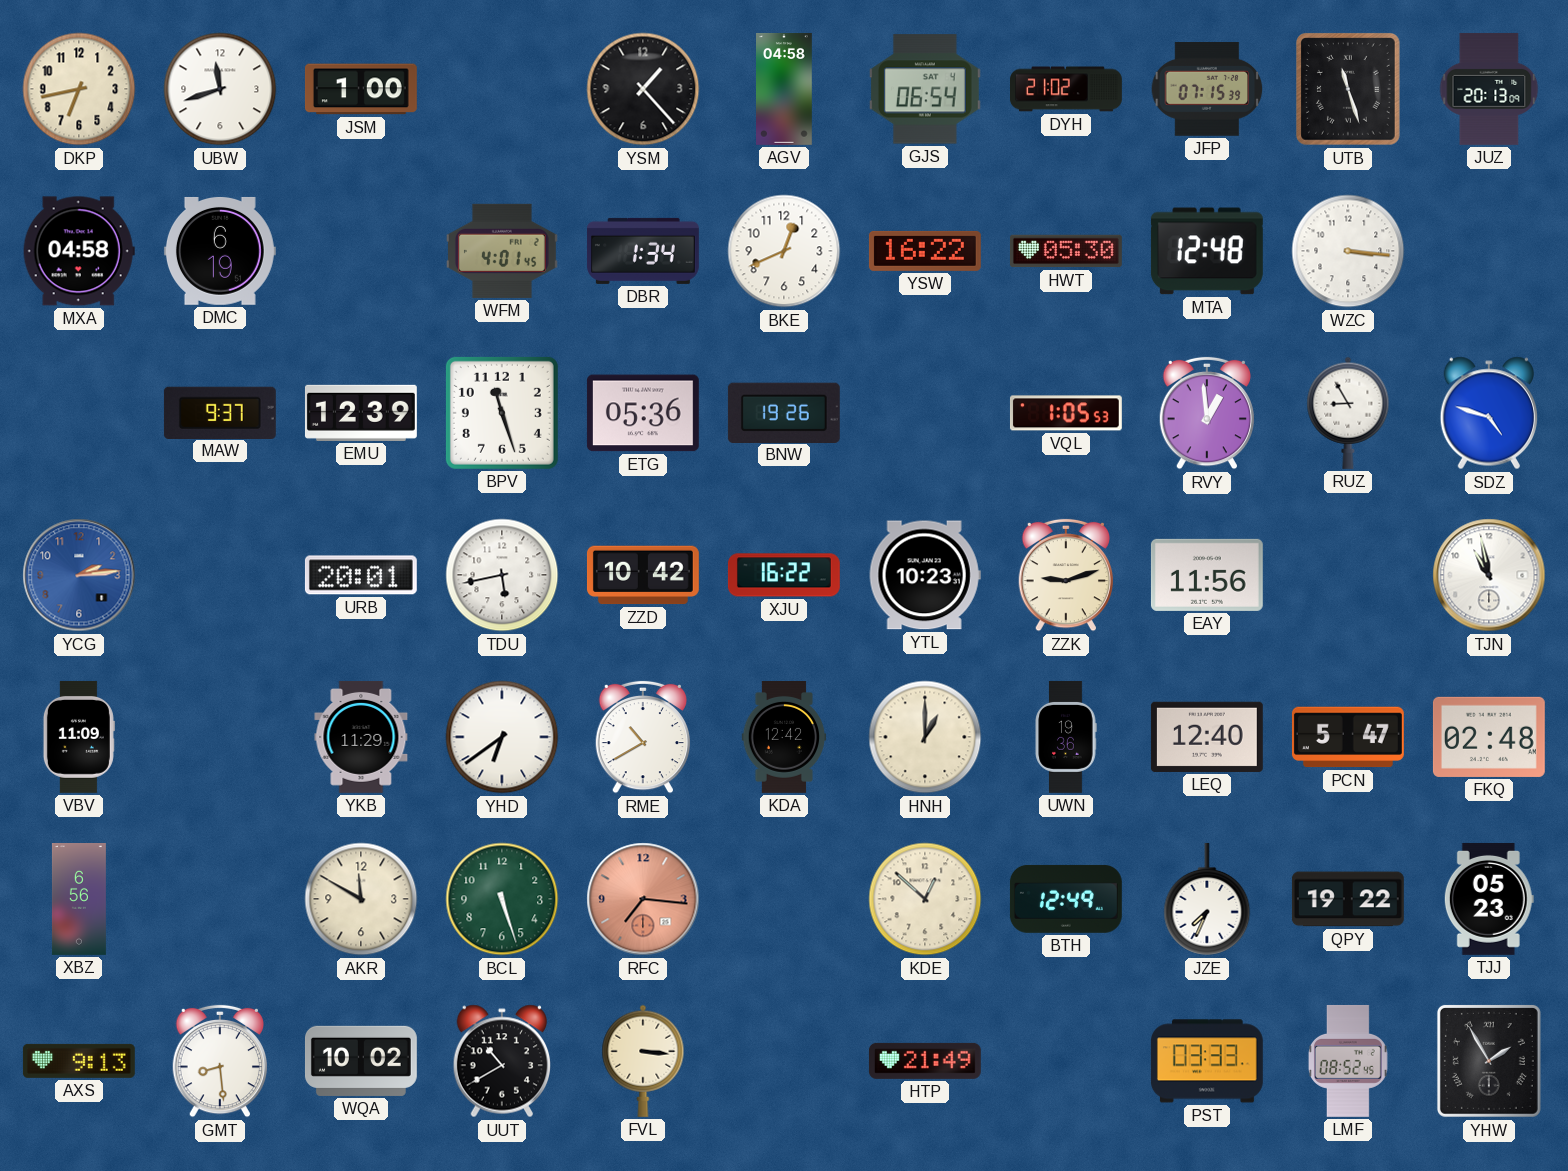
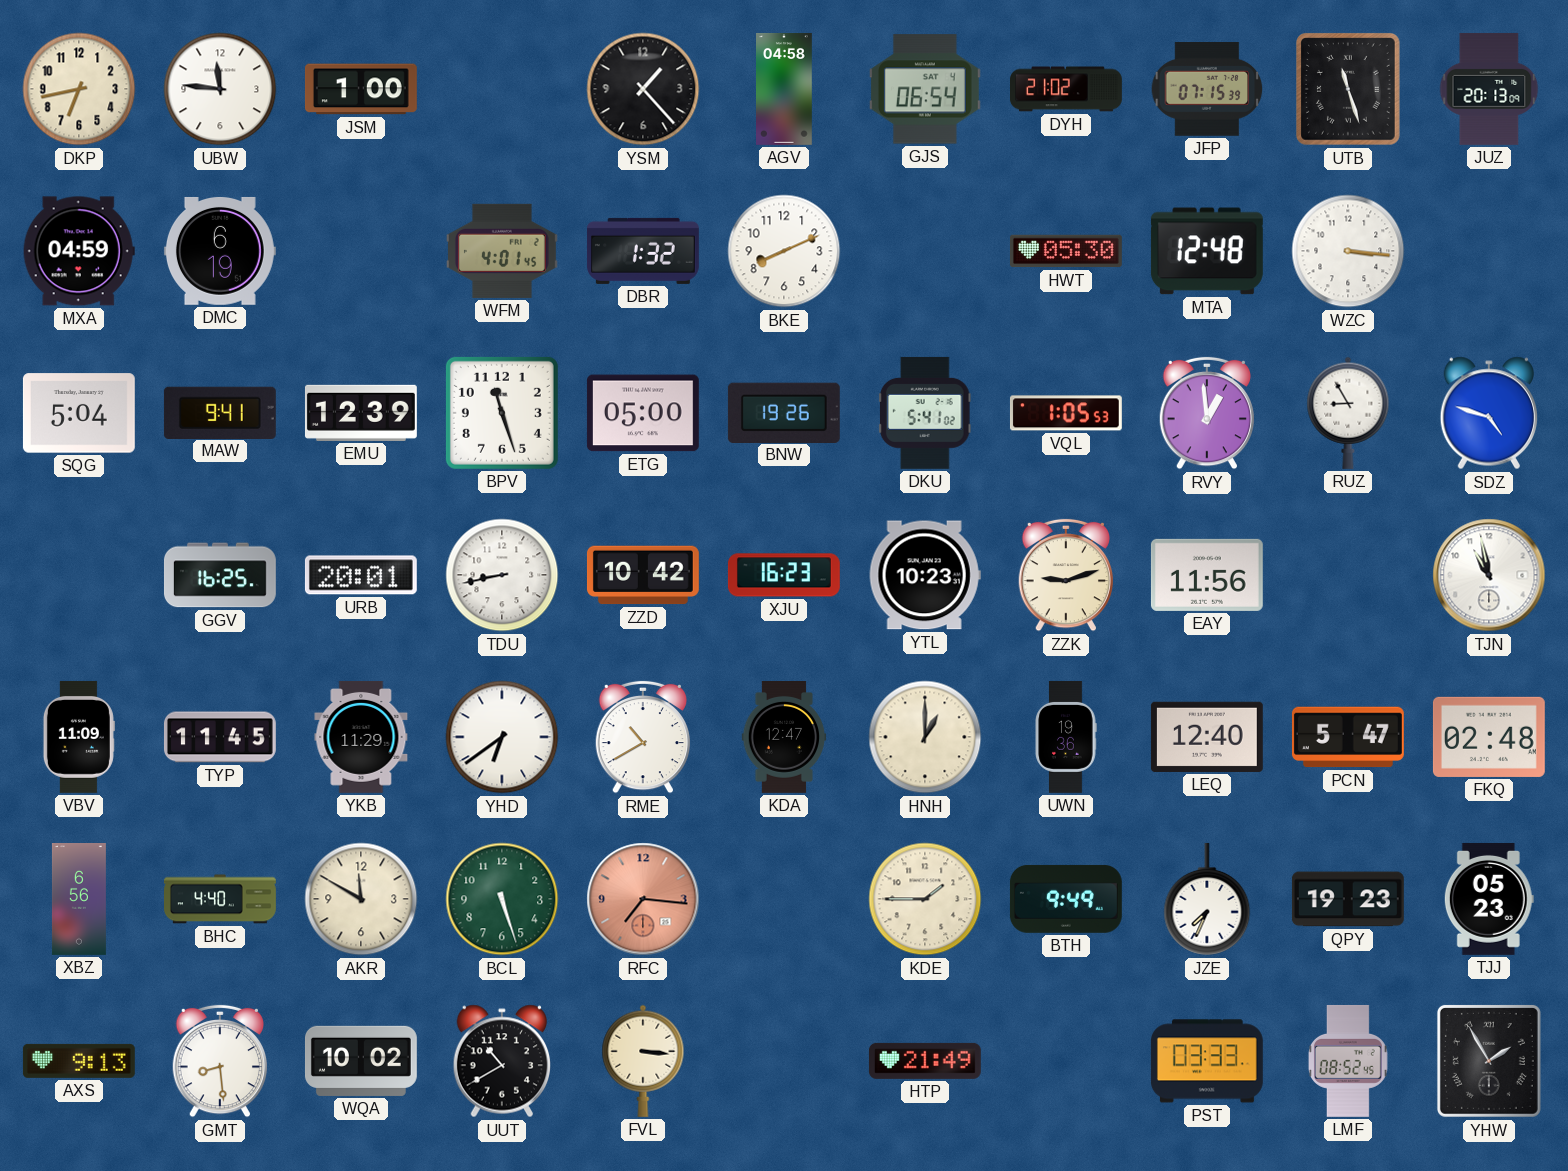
UBW: 11:42 -> 11:46
MXA: 04:58 -> 04:59
DBR: 1:34 -> 1:32
BKE: 12:41 -> 8:11
YSW: 16:22 -> none
SQG: none -> 5:04
MAW: 9:37 -> 9:41
ETG: 05:36 -> 05:00
DKU: none -> 5:41
YCG: 2:14 -> none
GGV: none -> 16:25
TDU: 5:43 -> 8:43
XJU: 16:22 -> 16:23
TYP: none -> 11:45
KDA: 12:42 -> 12:47
BHC: none -> 4:40
KDE: 12:52 -> 1:45
BTH: 12:49 -> 9:49
QPY: 19:22 -> 19:23
